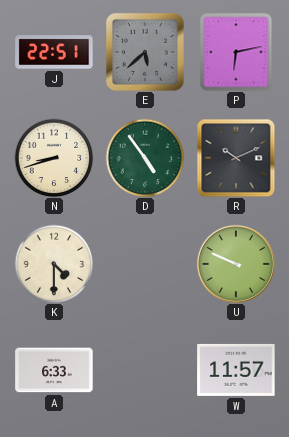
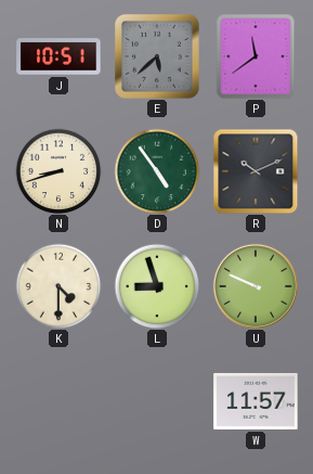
J: 22:51 -> 10:51
P: 6:13 -> 11:39
L: none -> 8:57
A: 6:33 -> none
